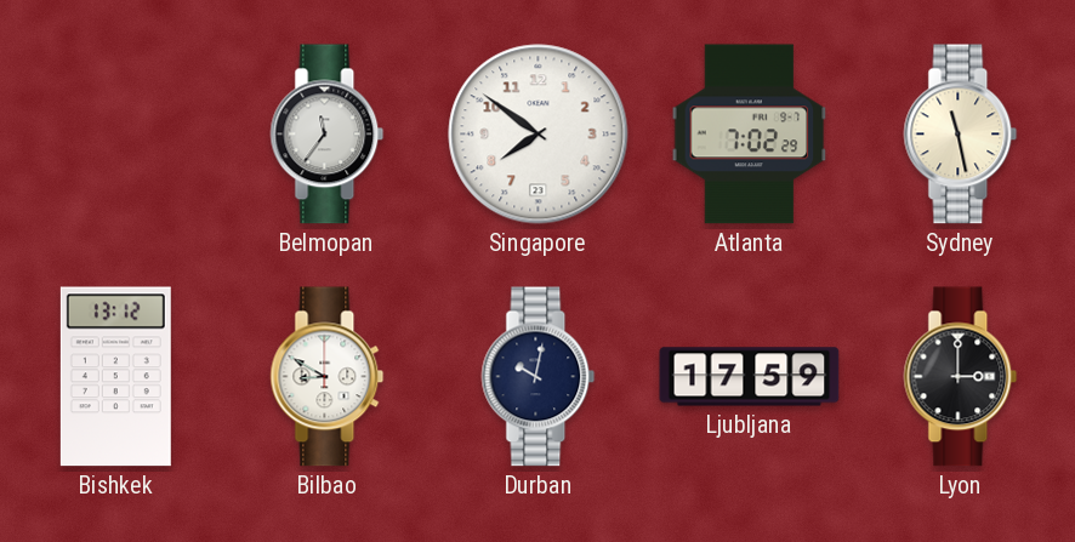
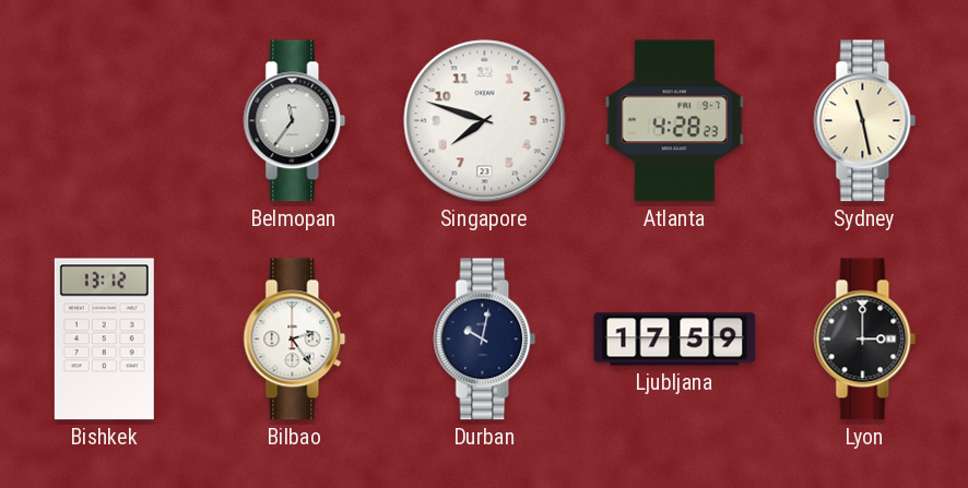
Singapore: 7:51 -> 7:48
Atlanta: 7:02 -> 4:28
Bilbao: 8:50 -> 2:24
